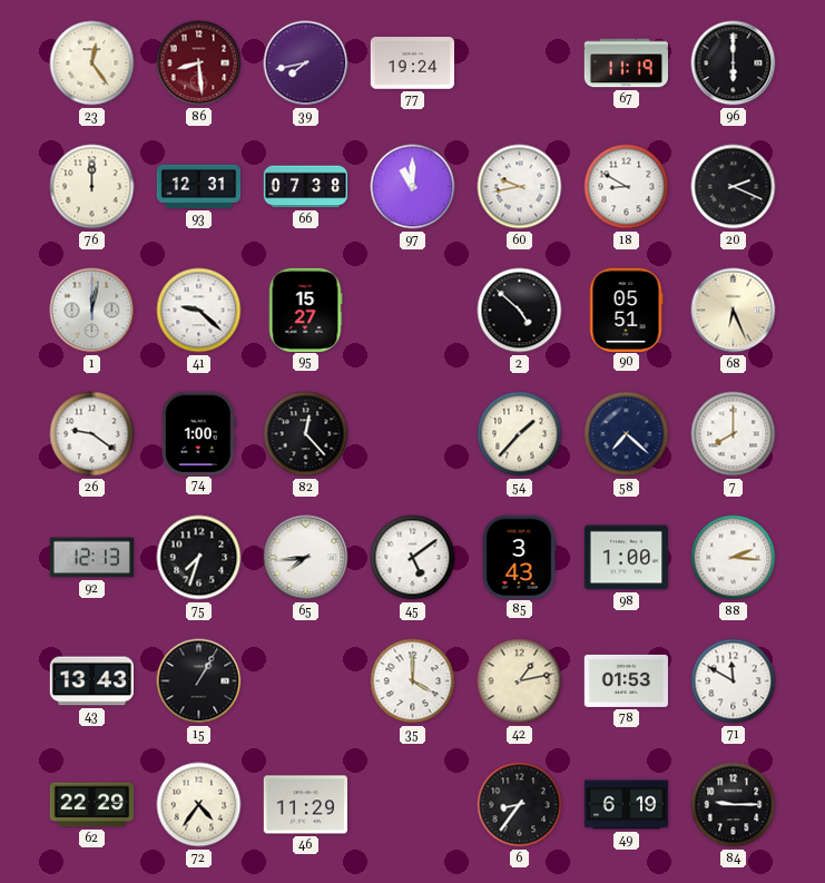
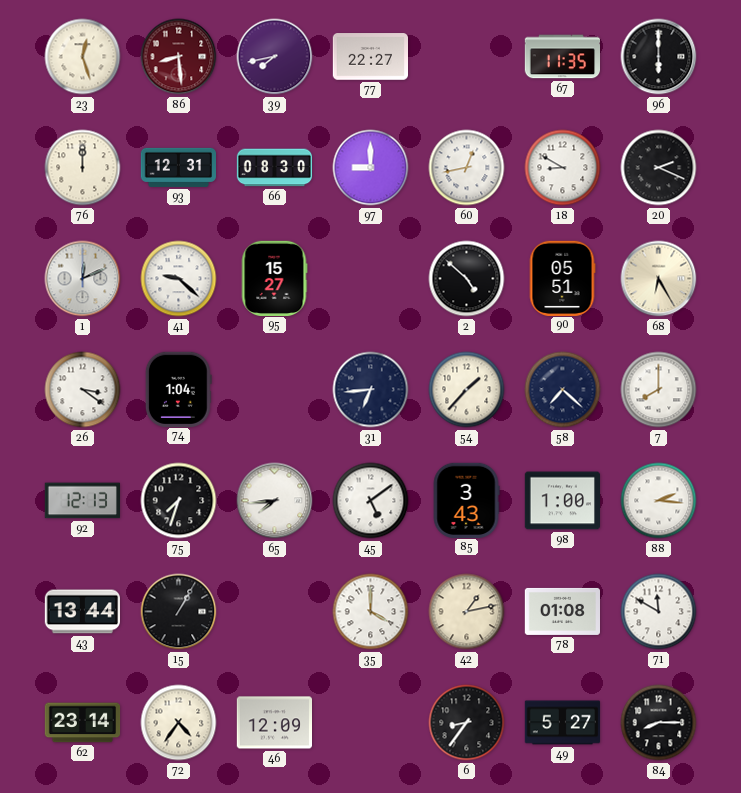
23: 12:24 -> 12:27
77: 19:24 -> 22:27
67: 11:19 -> 11:35
66: 07:38 -> 08:30
97: 11:00 -> 9:00
60: 9:43 -> 12:43
1: 12:02 -> 12:11
68: 6:26 -> 6:25
26: 9:21 -> 3:21
74: 1:00 -> 1:04
82: 12:23 -> none
31: none -> 6:44
43: 13:43 -> 13:44
78: 01:53 -> 01:08
62: 22:29 -> 23:14
46: 11:29 -> 12:09
49: 6:19 -> 5:27
84: 9:15 -> 8:15
